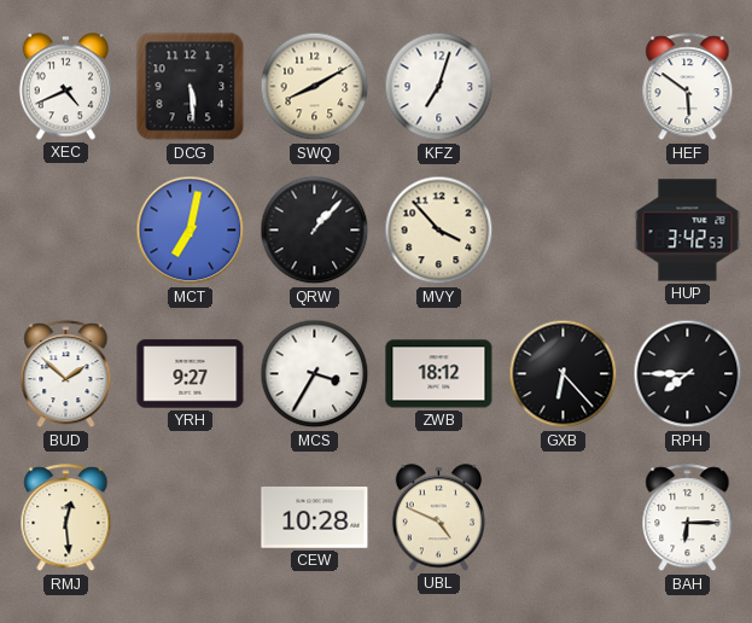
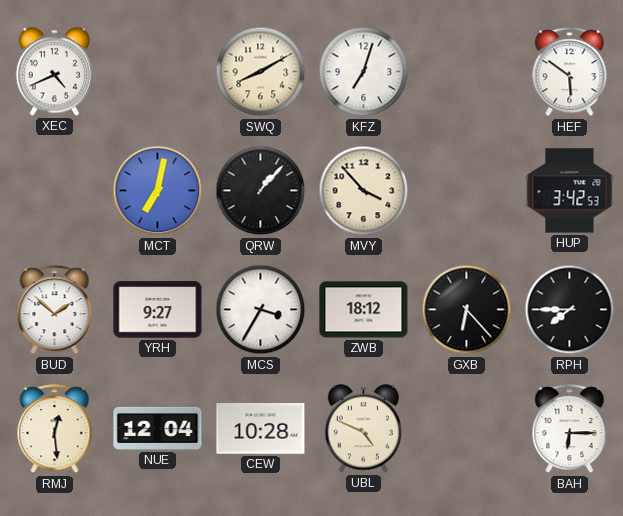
DCG: 5:29 -> none
NUE: none -> 12:04
